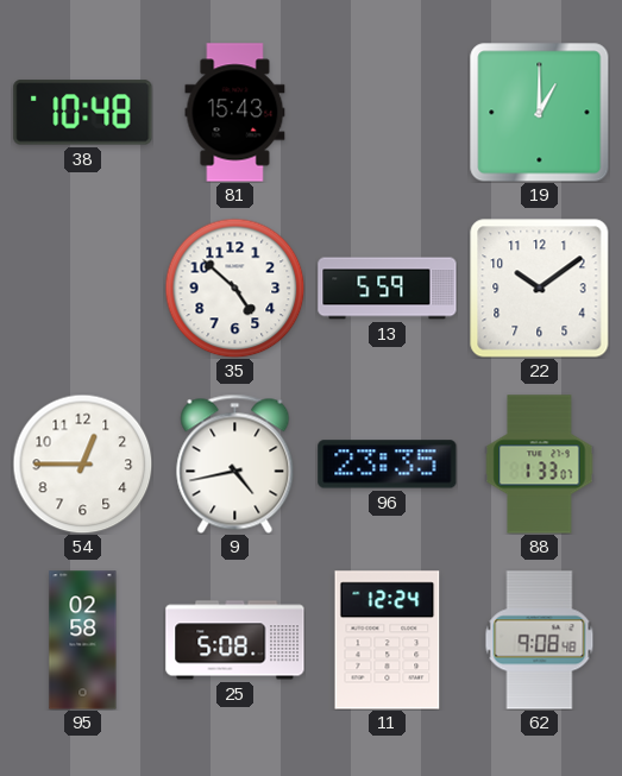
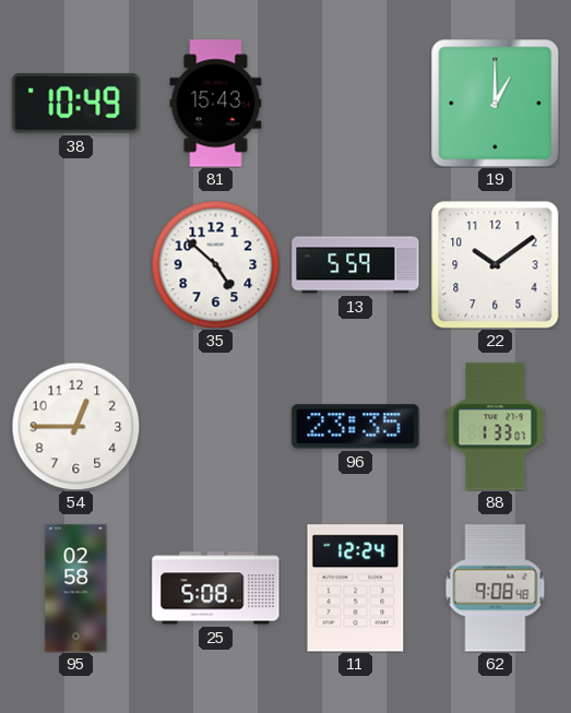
38: 10:48 -> 10:49
9: 4:43 -> none
